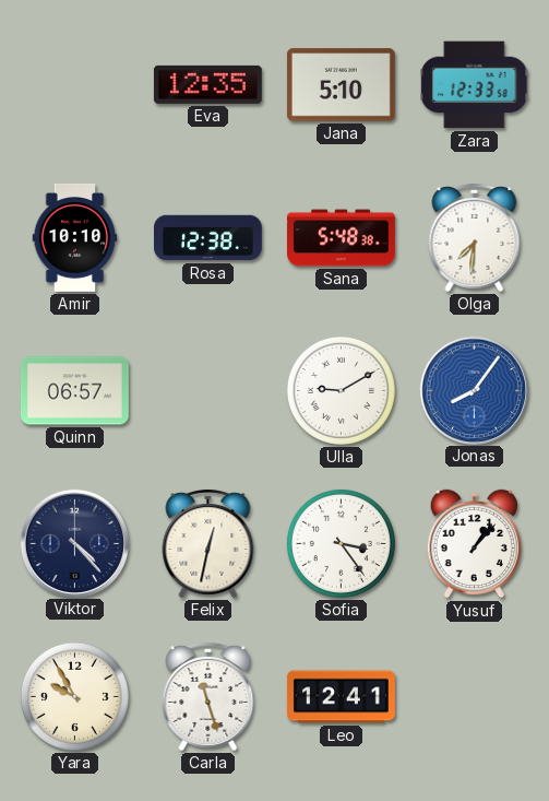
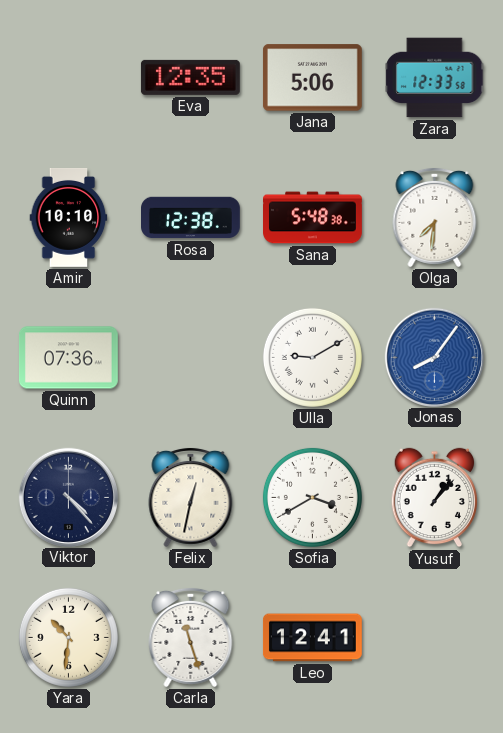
Jana: 5:10 -> 5:06
Quinn: 06:57 -> 07:36
Sofia: 3:24 -> 3:40
Yara: 9:55 -> 10:31
